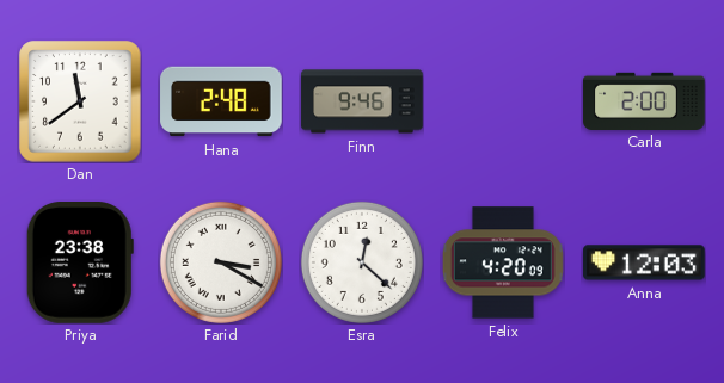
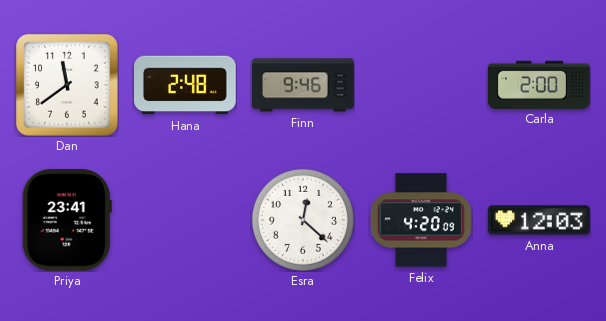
Priya: 23:38 -> 23:41
Farid: 3:20 -> none
